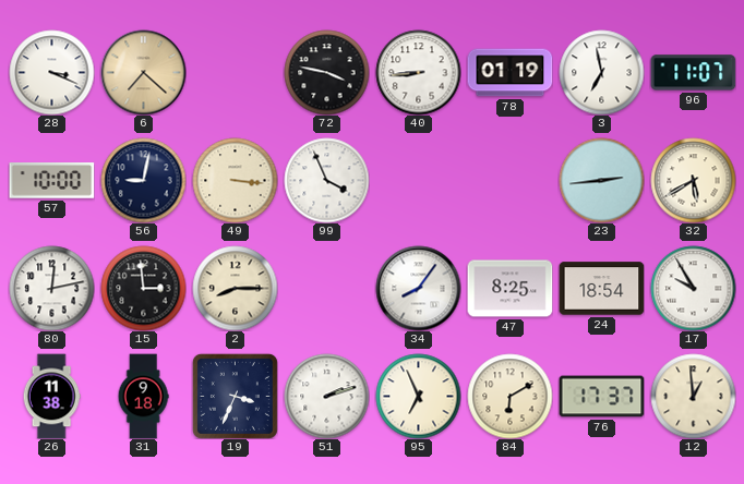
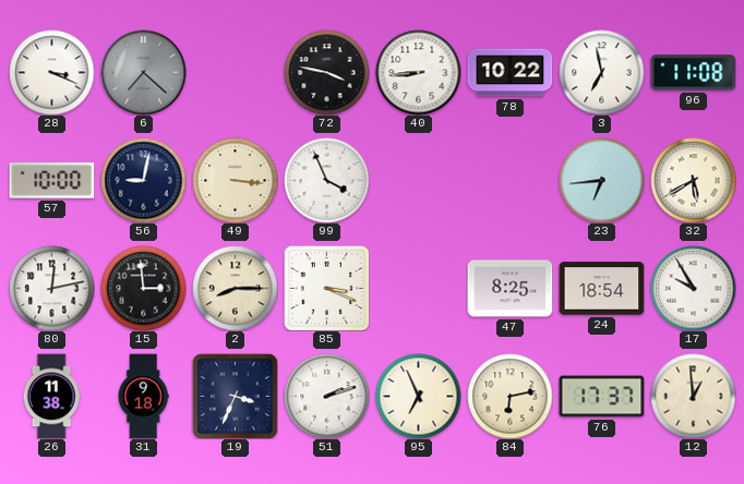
6 dial: champagne -> grey
78: 01:19 -> 10:22
96: 11:07 -> 11:08
23: 2:44 -> 6:44
85: none -> 3:19
34: 8:06 -> none
84: 6:10 -> 6:13
